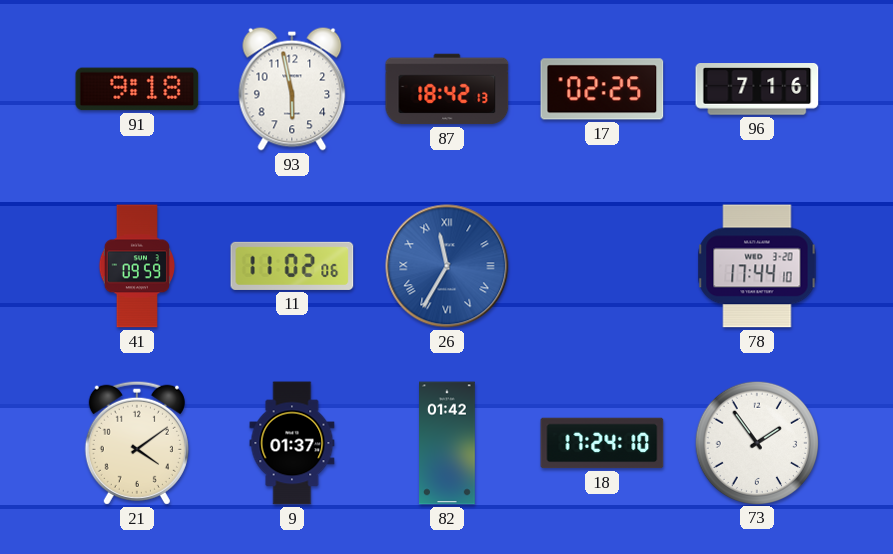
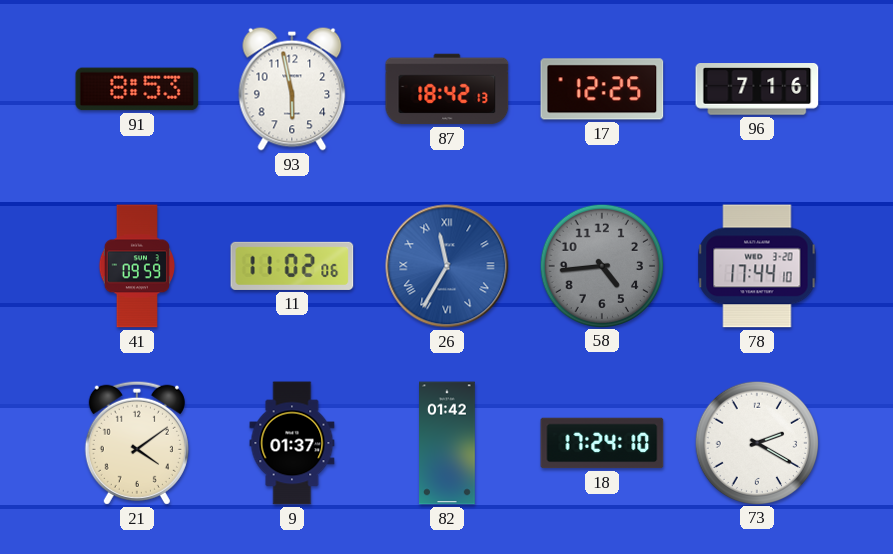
91: 9:18 -> 8:53
17: 02:25 -> 12:25
58: none -> 4:44
73: 1:54 -> 2:20
